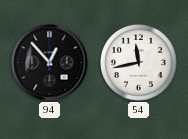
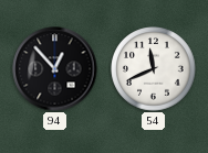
54: 11:43 -> 11:41
